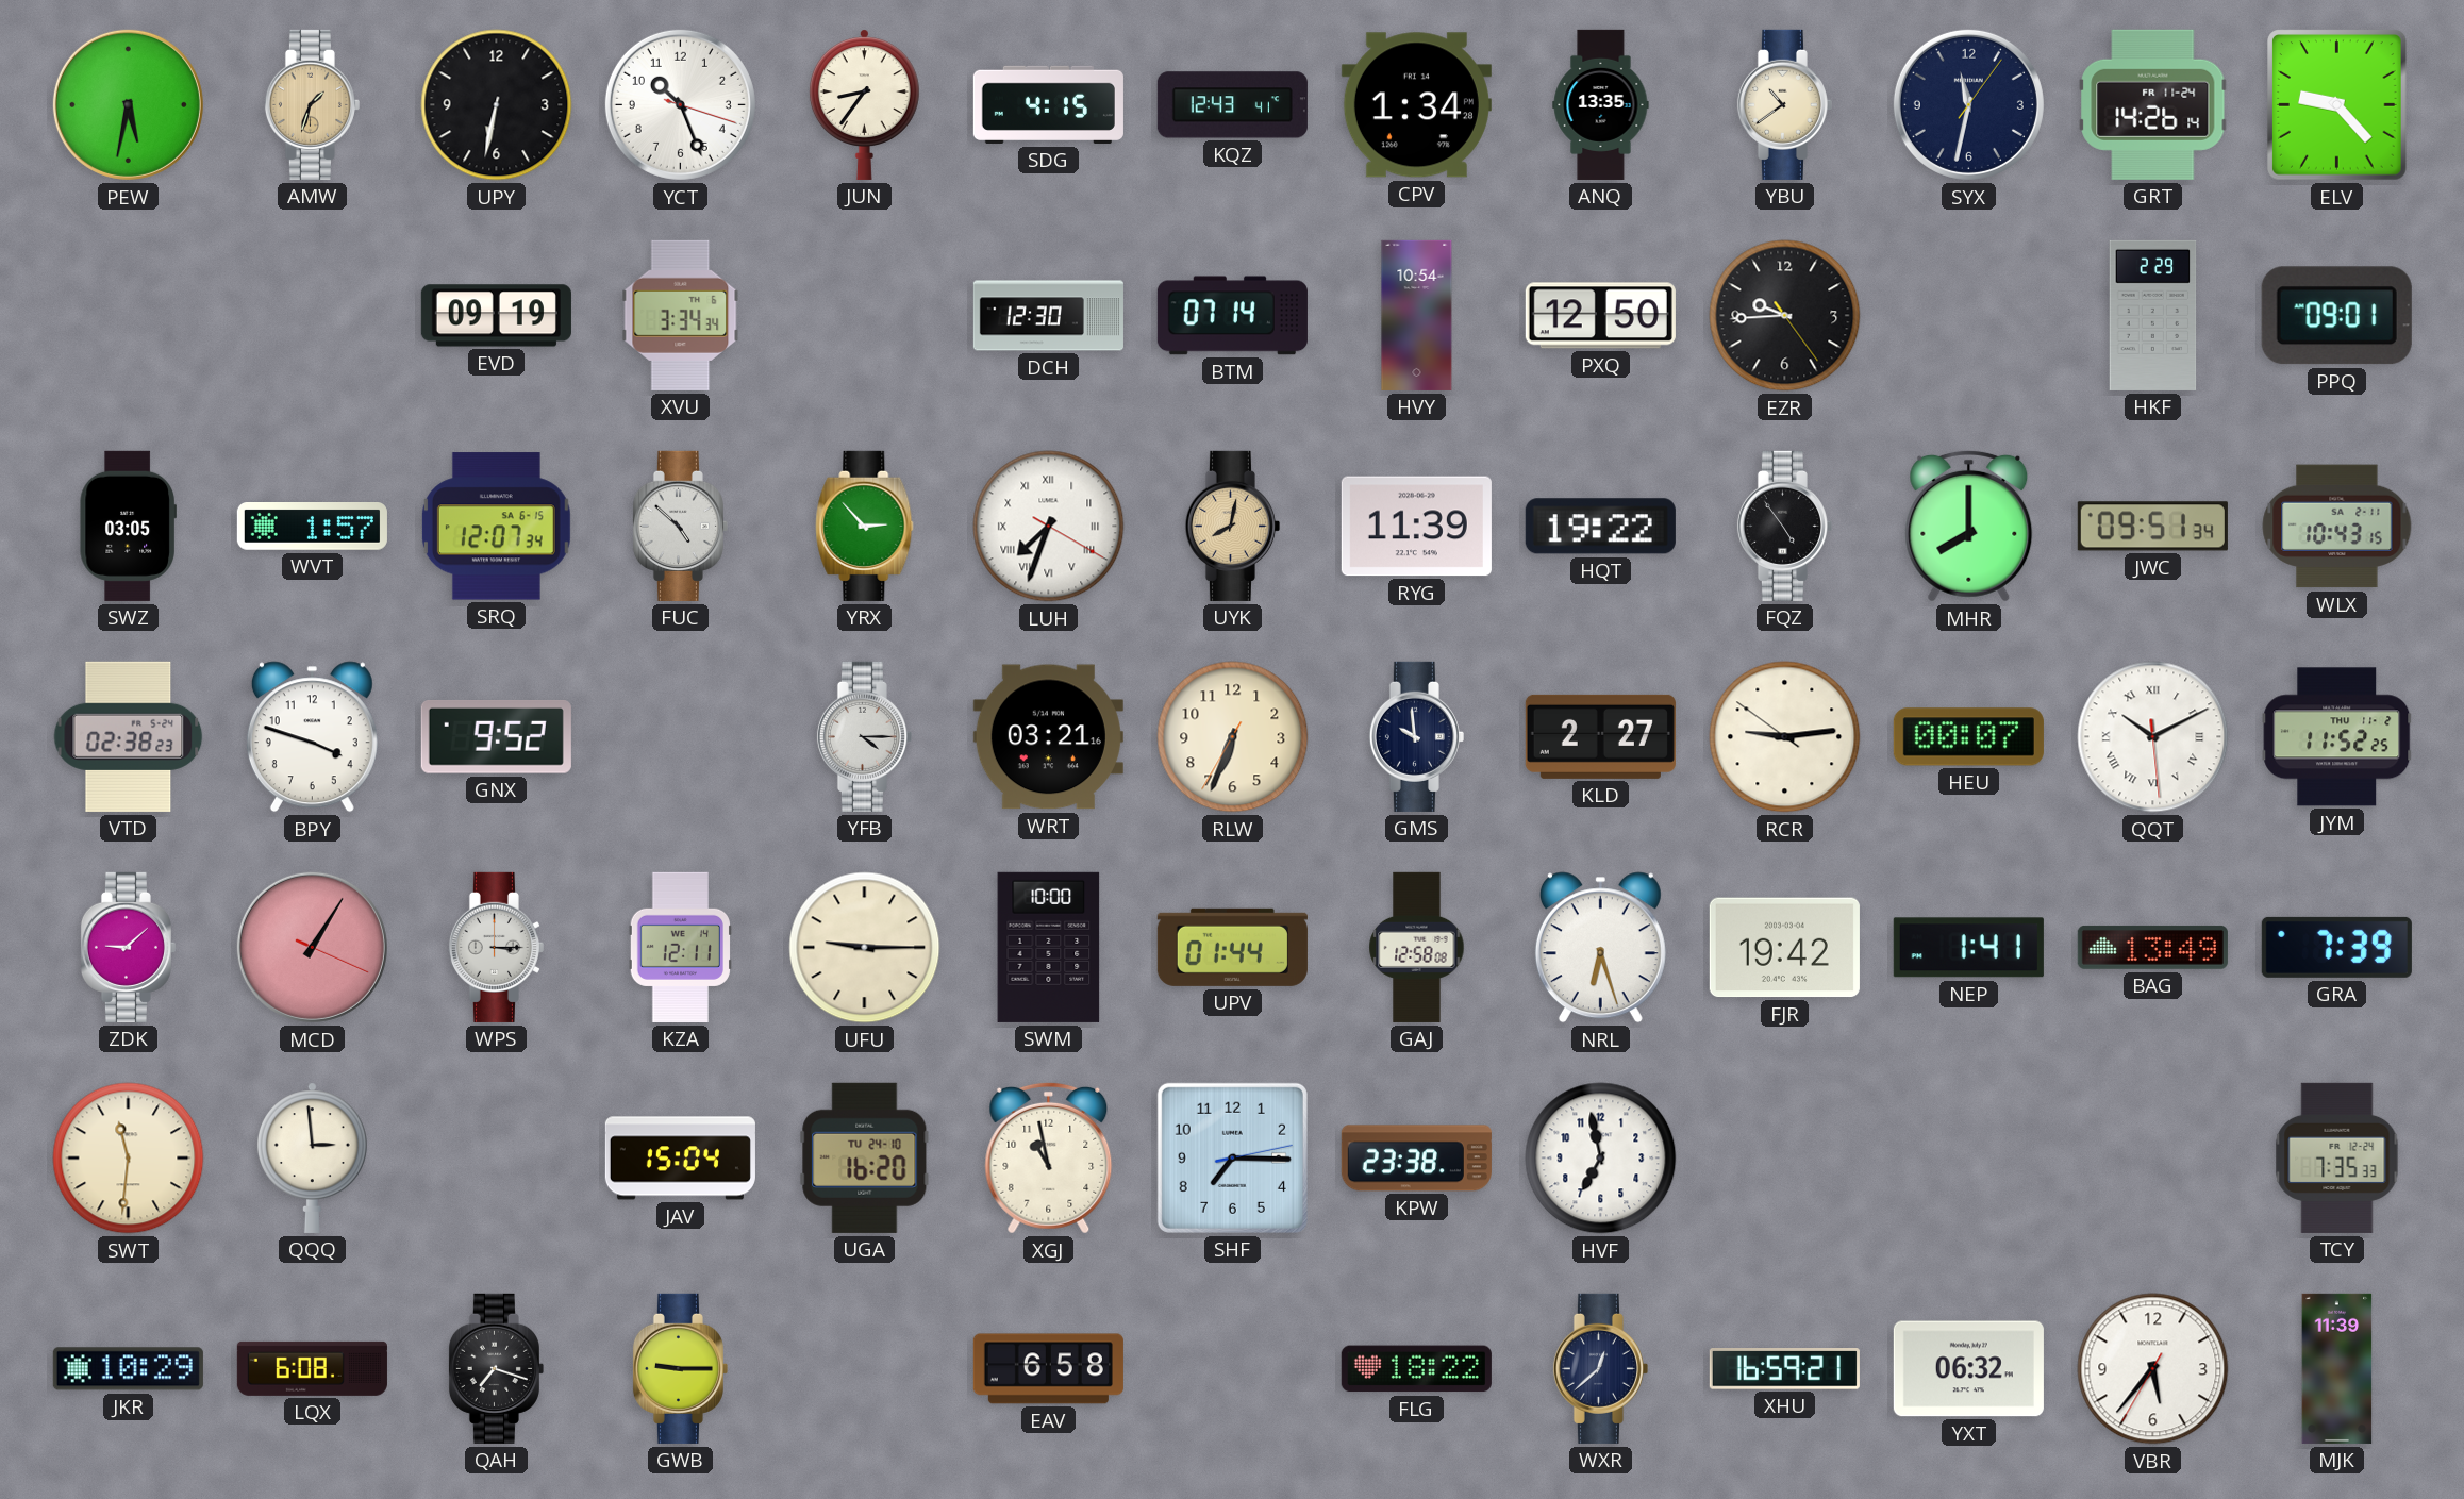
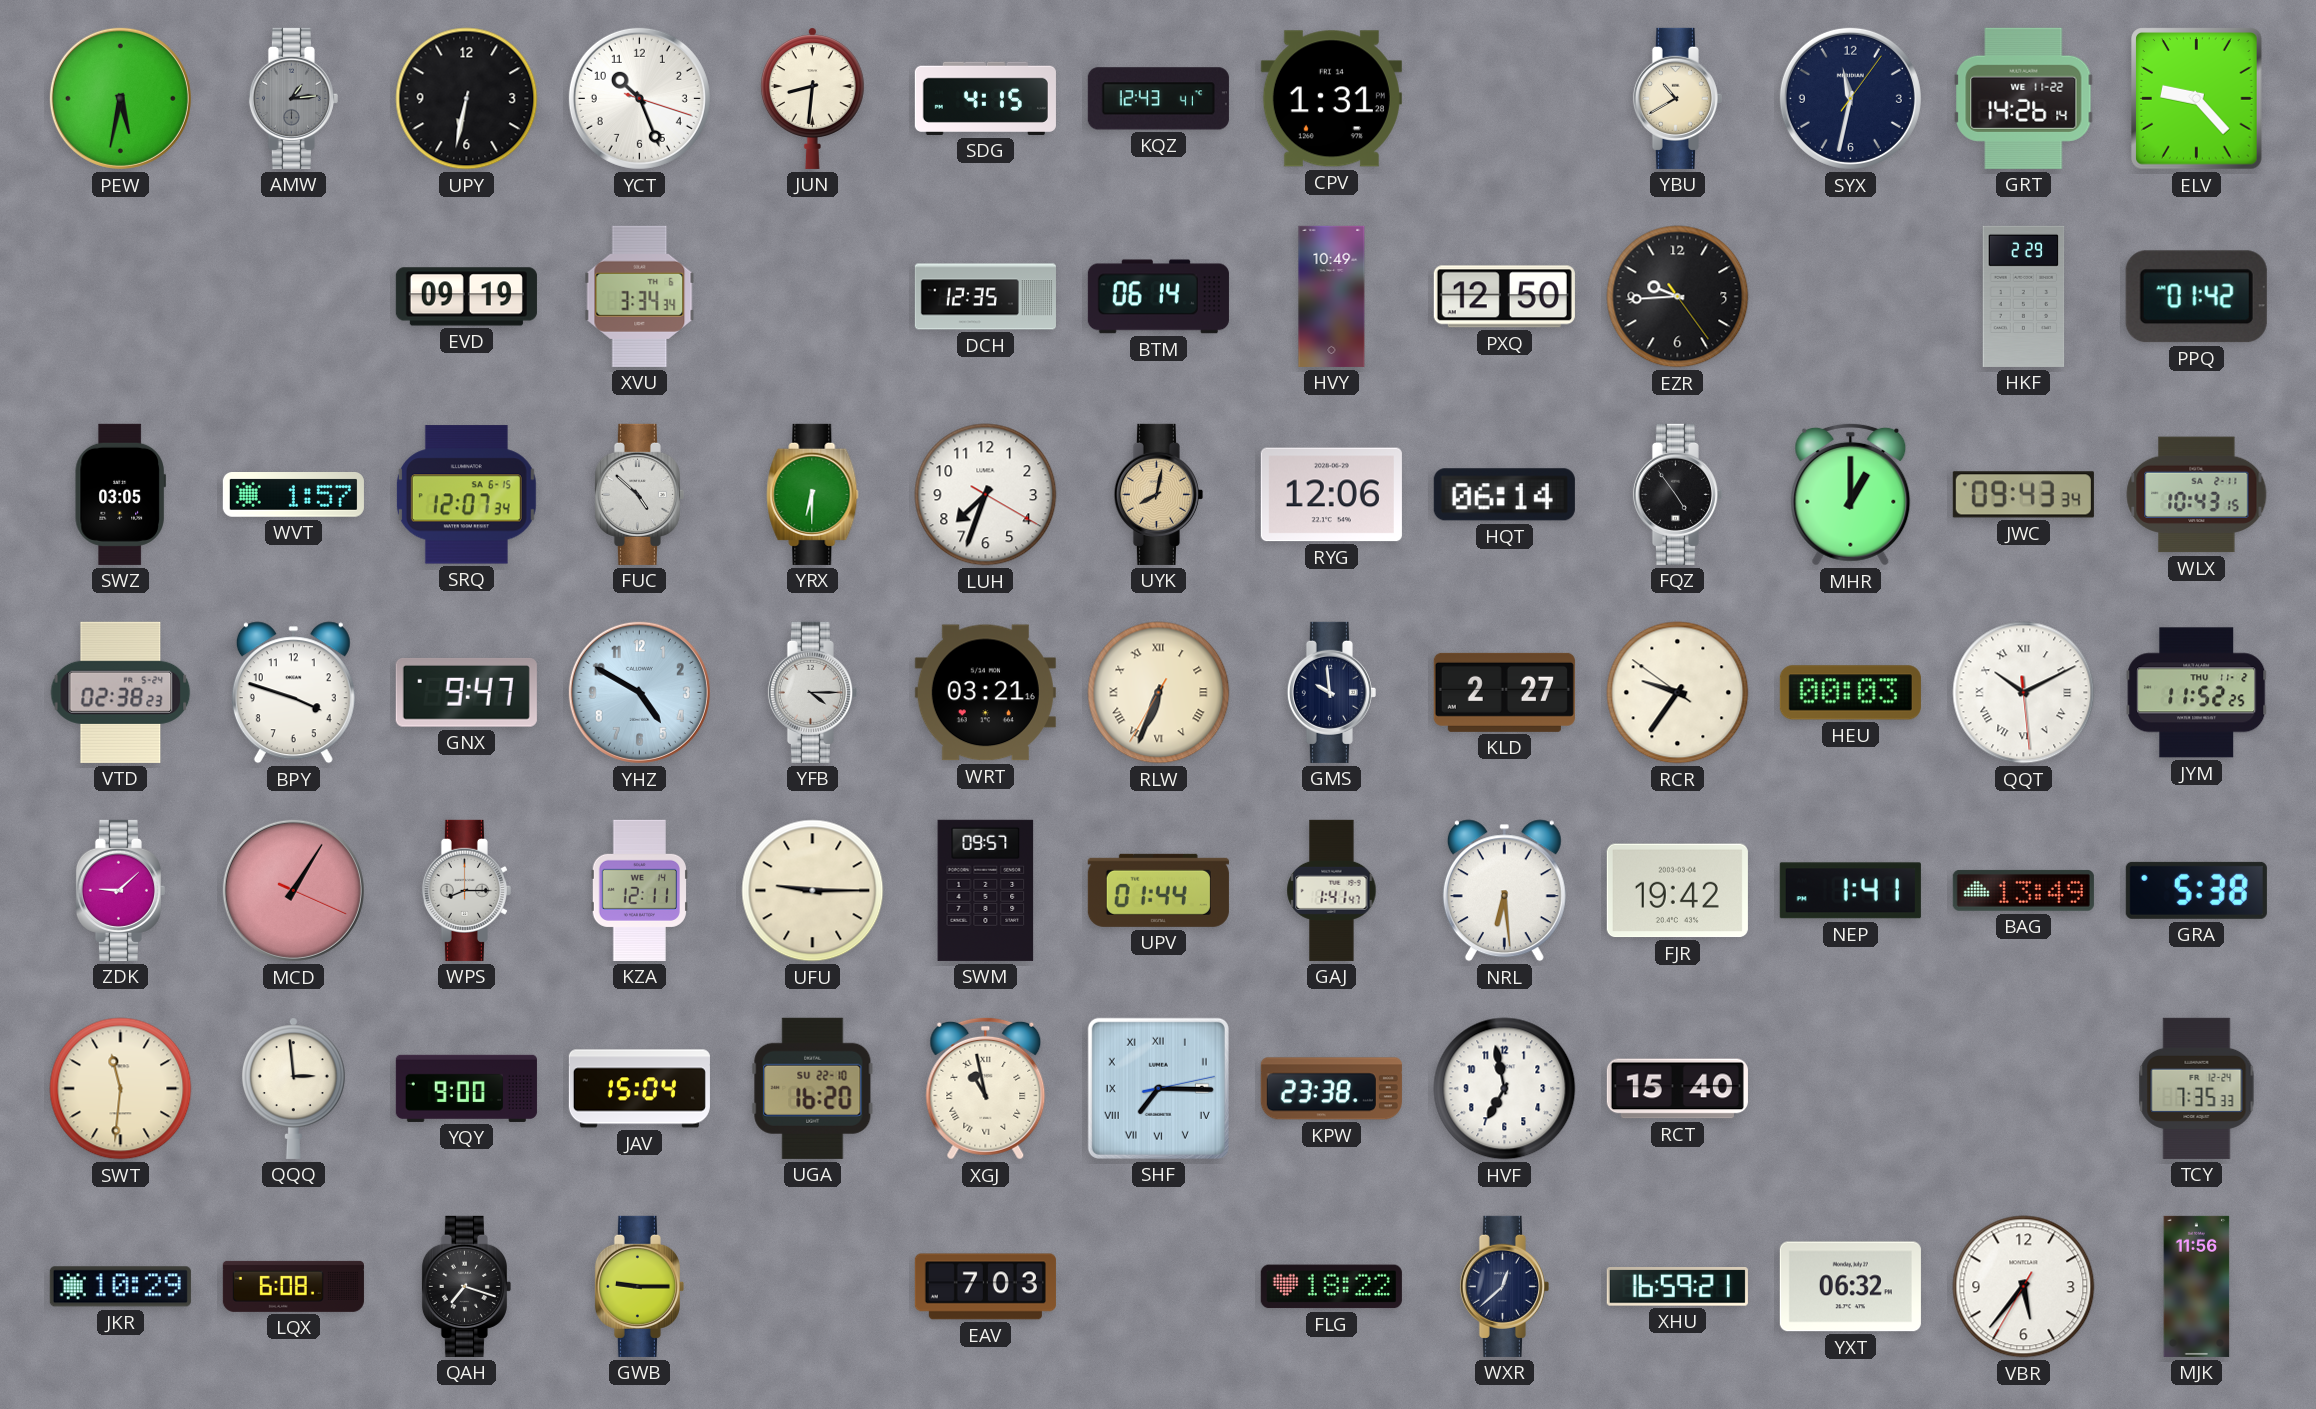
AMW: 1:33 -> 1:14
AMW dial: champagne -> grey
JUN: 8:36 -> 8:31
CPV: 1:34 -> 1:31
ANQ: 13:35 -> none
YBU: 10:39 -> 10:40
GRT date: FR 11-24 -> WE 11-22
DCH: 12:30 -> 12:35
BTM: 07:14 -> 06:14
HVY: 10:54 -> 10:49
PPQ: 09:01 -> 01:42
YRX: 2:53 -> 6:30
LUH numerals: Roman -> Arabic
RYG: 11:39 -> 12:06
HQT: 19:22 -> 06:14
MHR: 8:00 -> 1:00
JWC: 09:51 -> 09:43
GNX: 9:52 -> 9:47
YHZ: none -> 4:50
RLW numerals: Arabic -> Roman
RCR: 9:13 -> 9:35
HEU: 00:07 -> 00:03
WPS: 3:15 -> 8:15
SWM: 10:00 -> 09:57
GAJ: 12:58 -> 1:41
NRL: 6:27 -> 6:29
GRA: 7:39 -> 5:38
YQY: none -> 9:00
UGA date: TU 24-10 -> SU 22-10
XGJ numerals: Arabic -> Roman
SHF numerals: Arabic -> Roman
RCT: none -> 15:40
EAV: 6:58 -> 7:03
MJK: 11:39 -> 11:56
